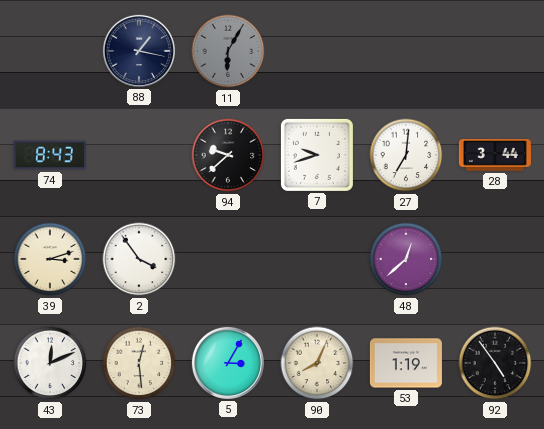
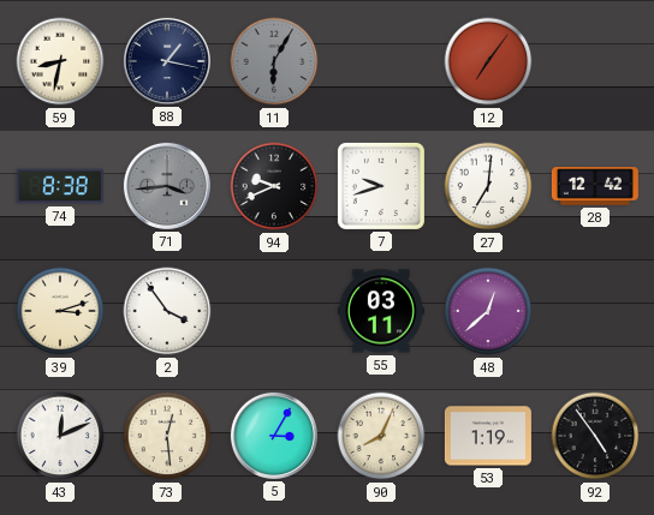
59: none -> 8:32
12: none -> 7:06
74: 8:43 -> 8:38
71: none -> 3:44
94: 9:38 -> 9:41
28: 3:44 -> 12:42
55: none -> 03:11
